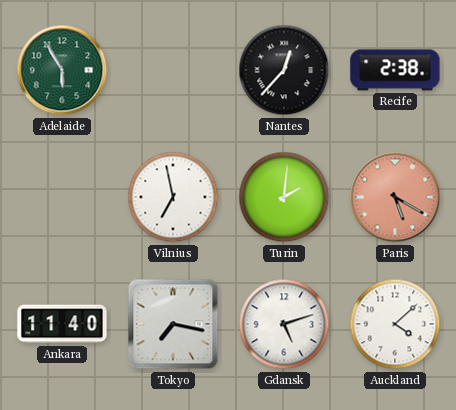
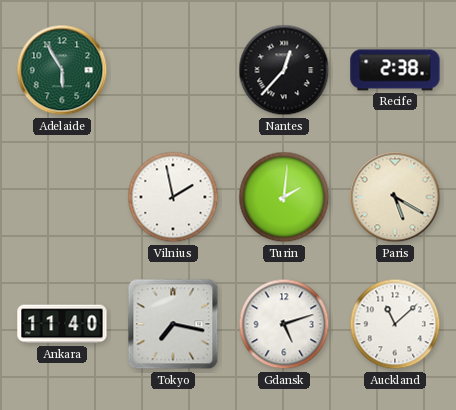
Vilnius: 6:58 -> 1:58
Paris dial: salmon -> cream
Auckland: 4:08 -> 11:08
